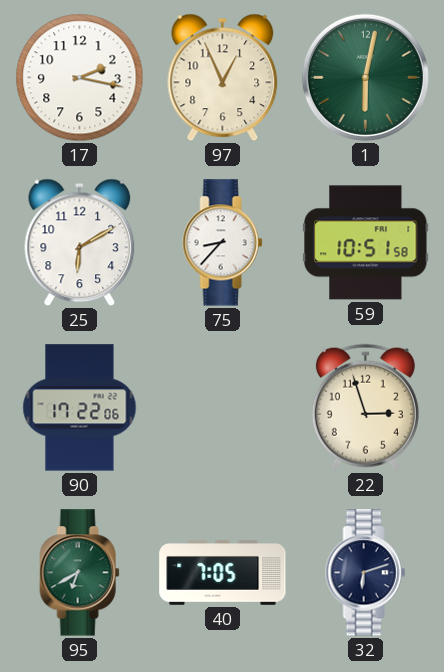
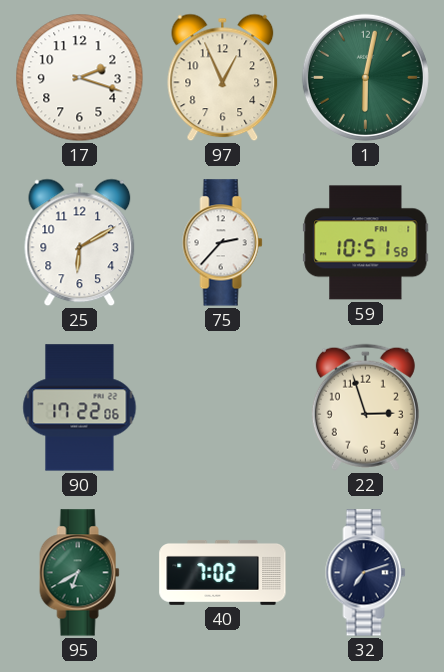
17: 2:17 -> 2:18
75: 8:37 -> 2:37
40: 7:05 -> 7:02
32: 6:12 -> 7:12
